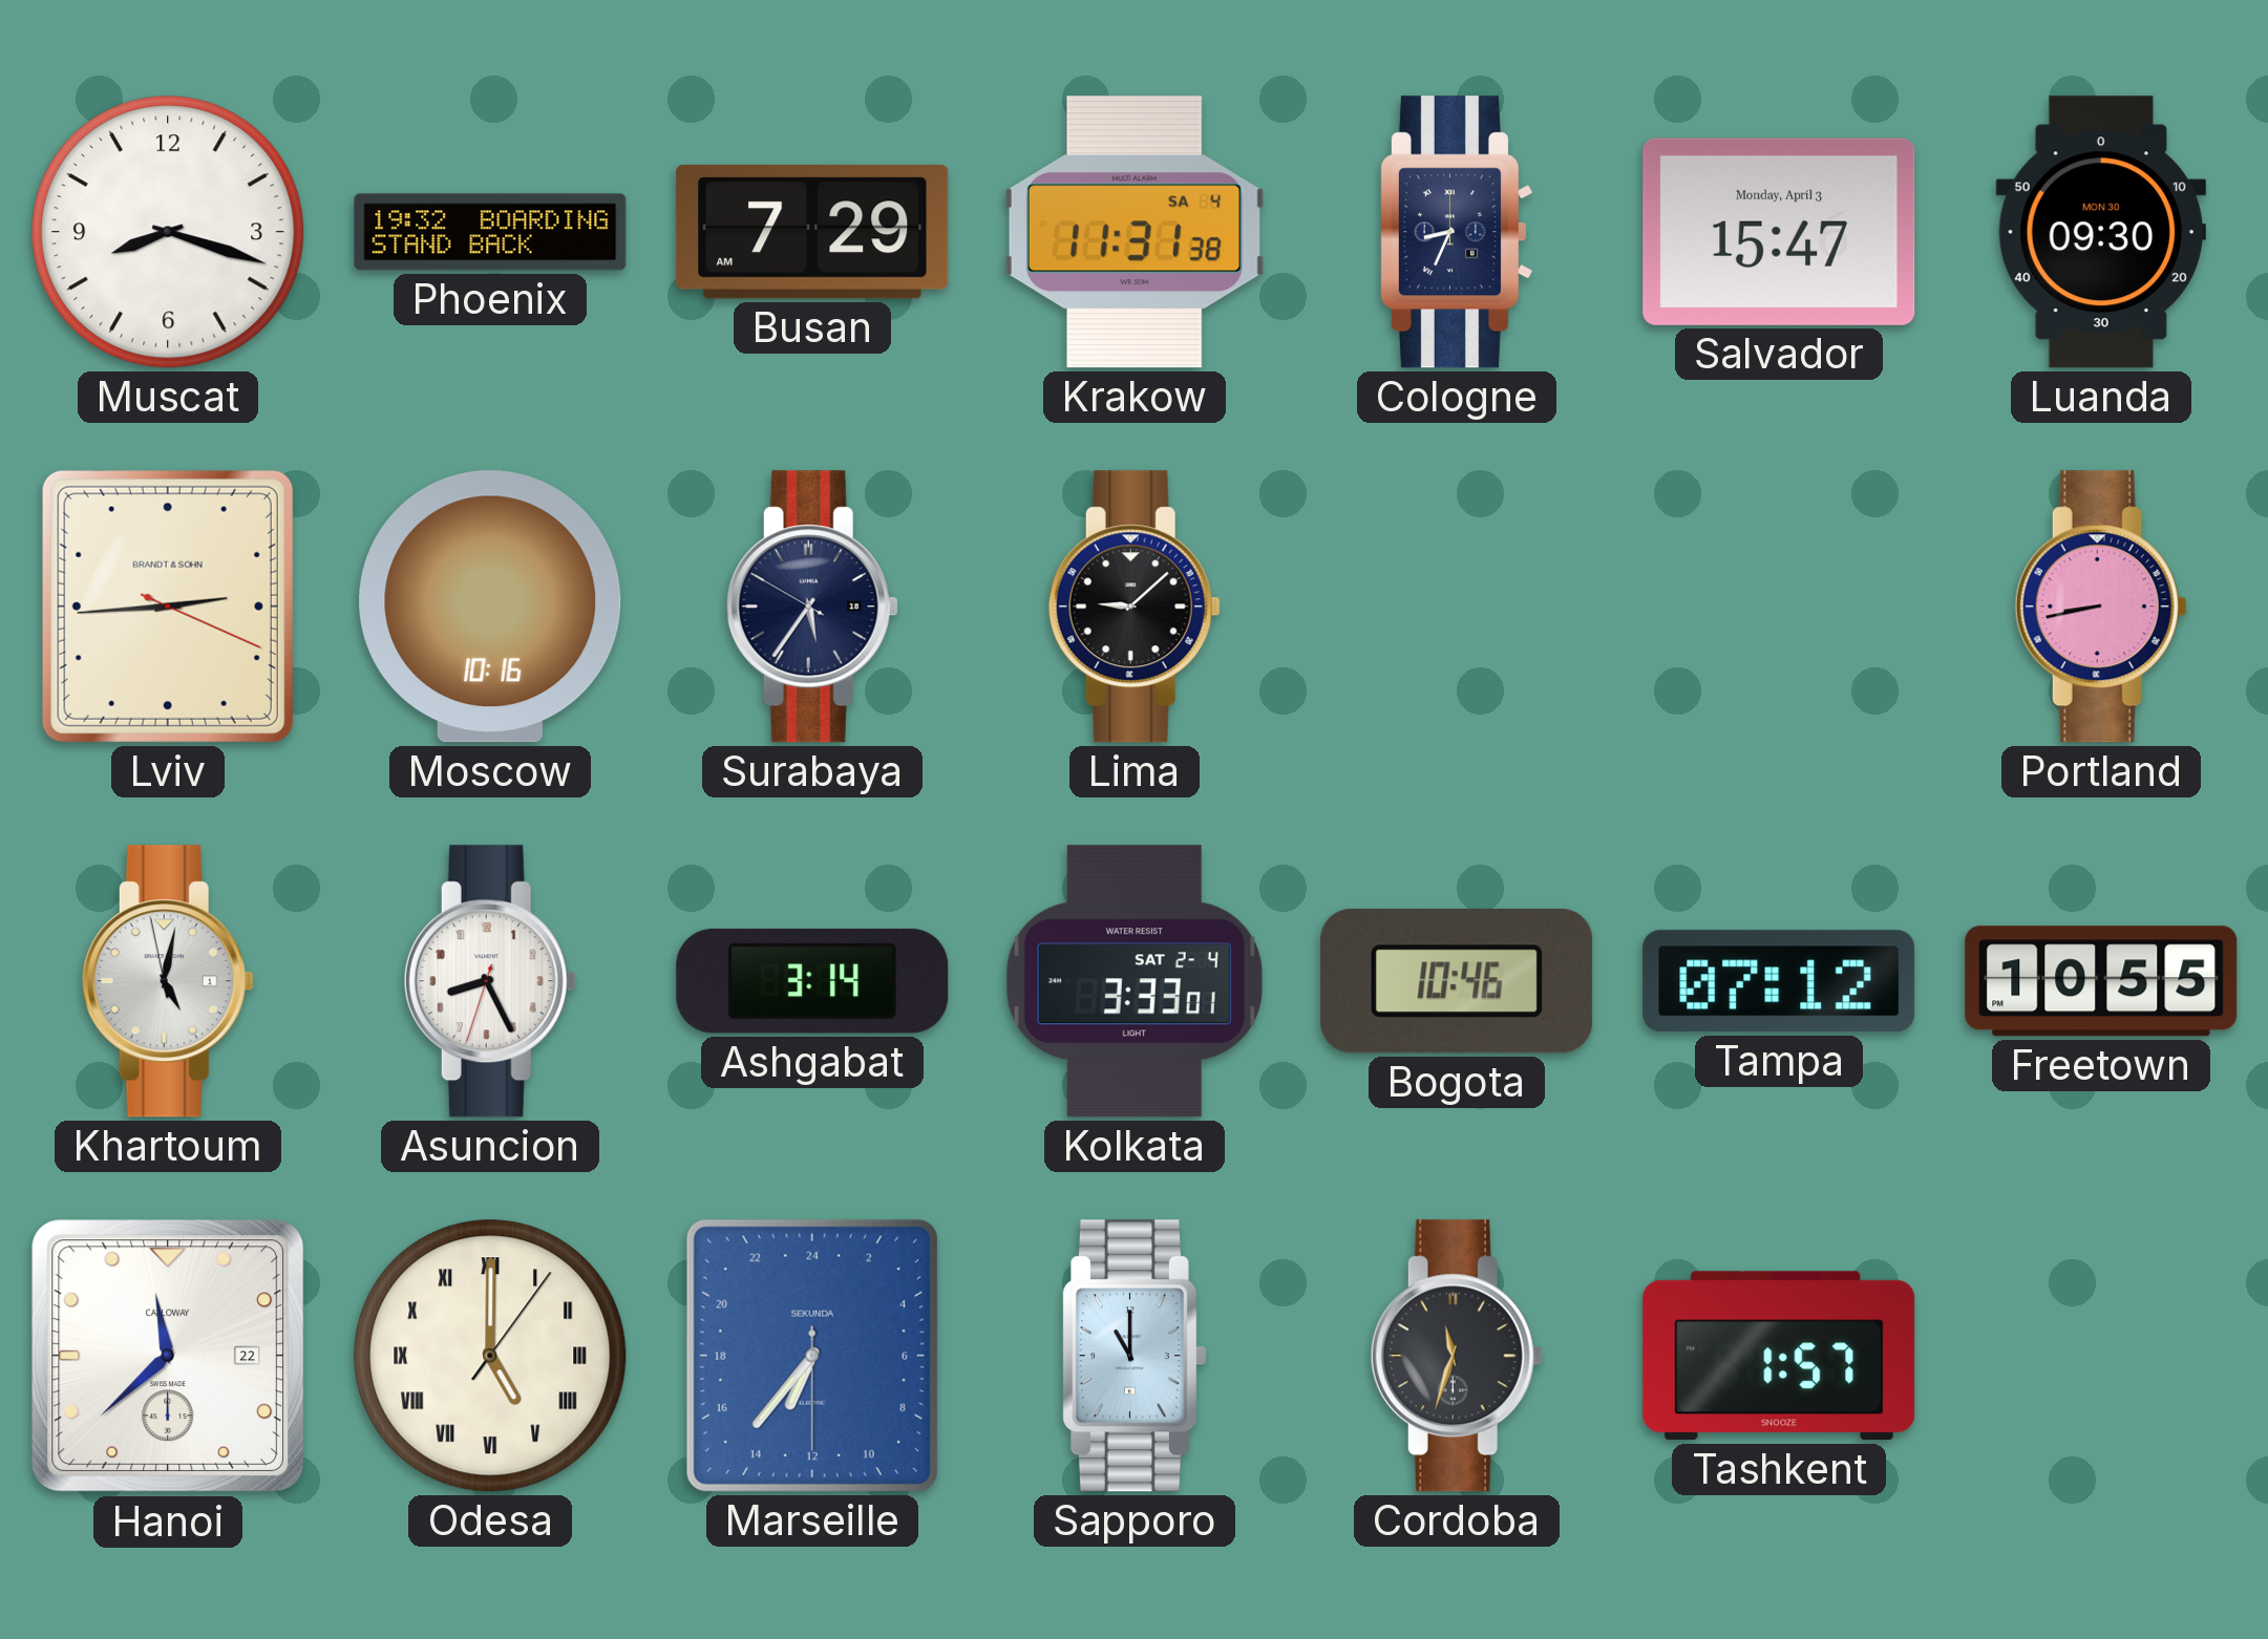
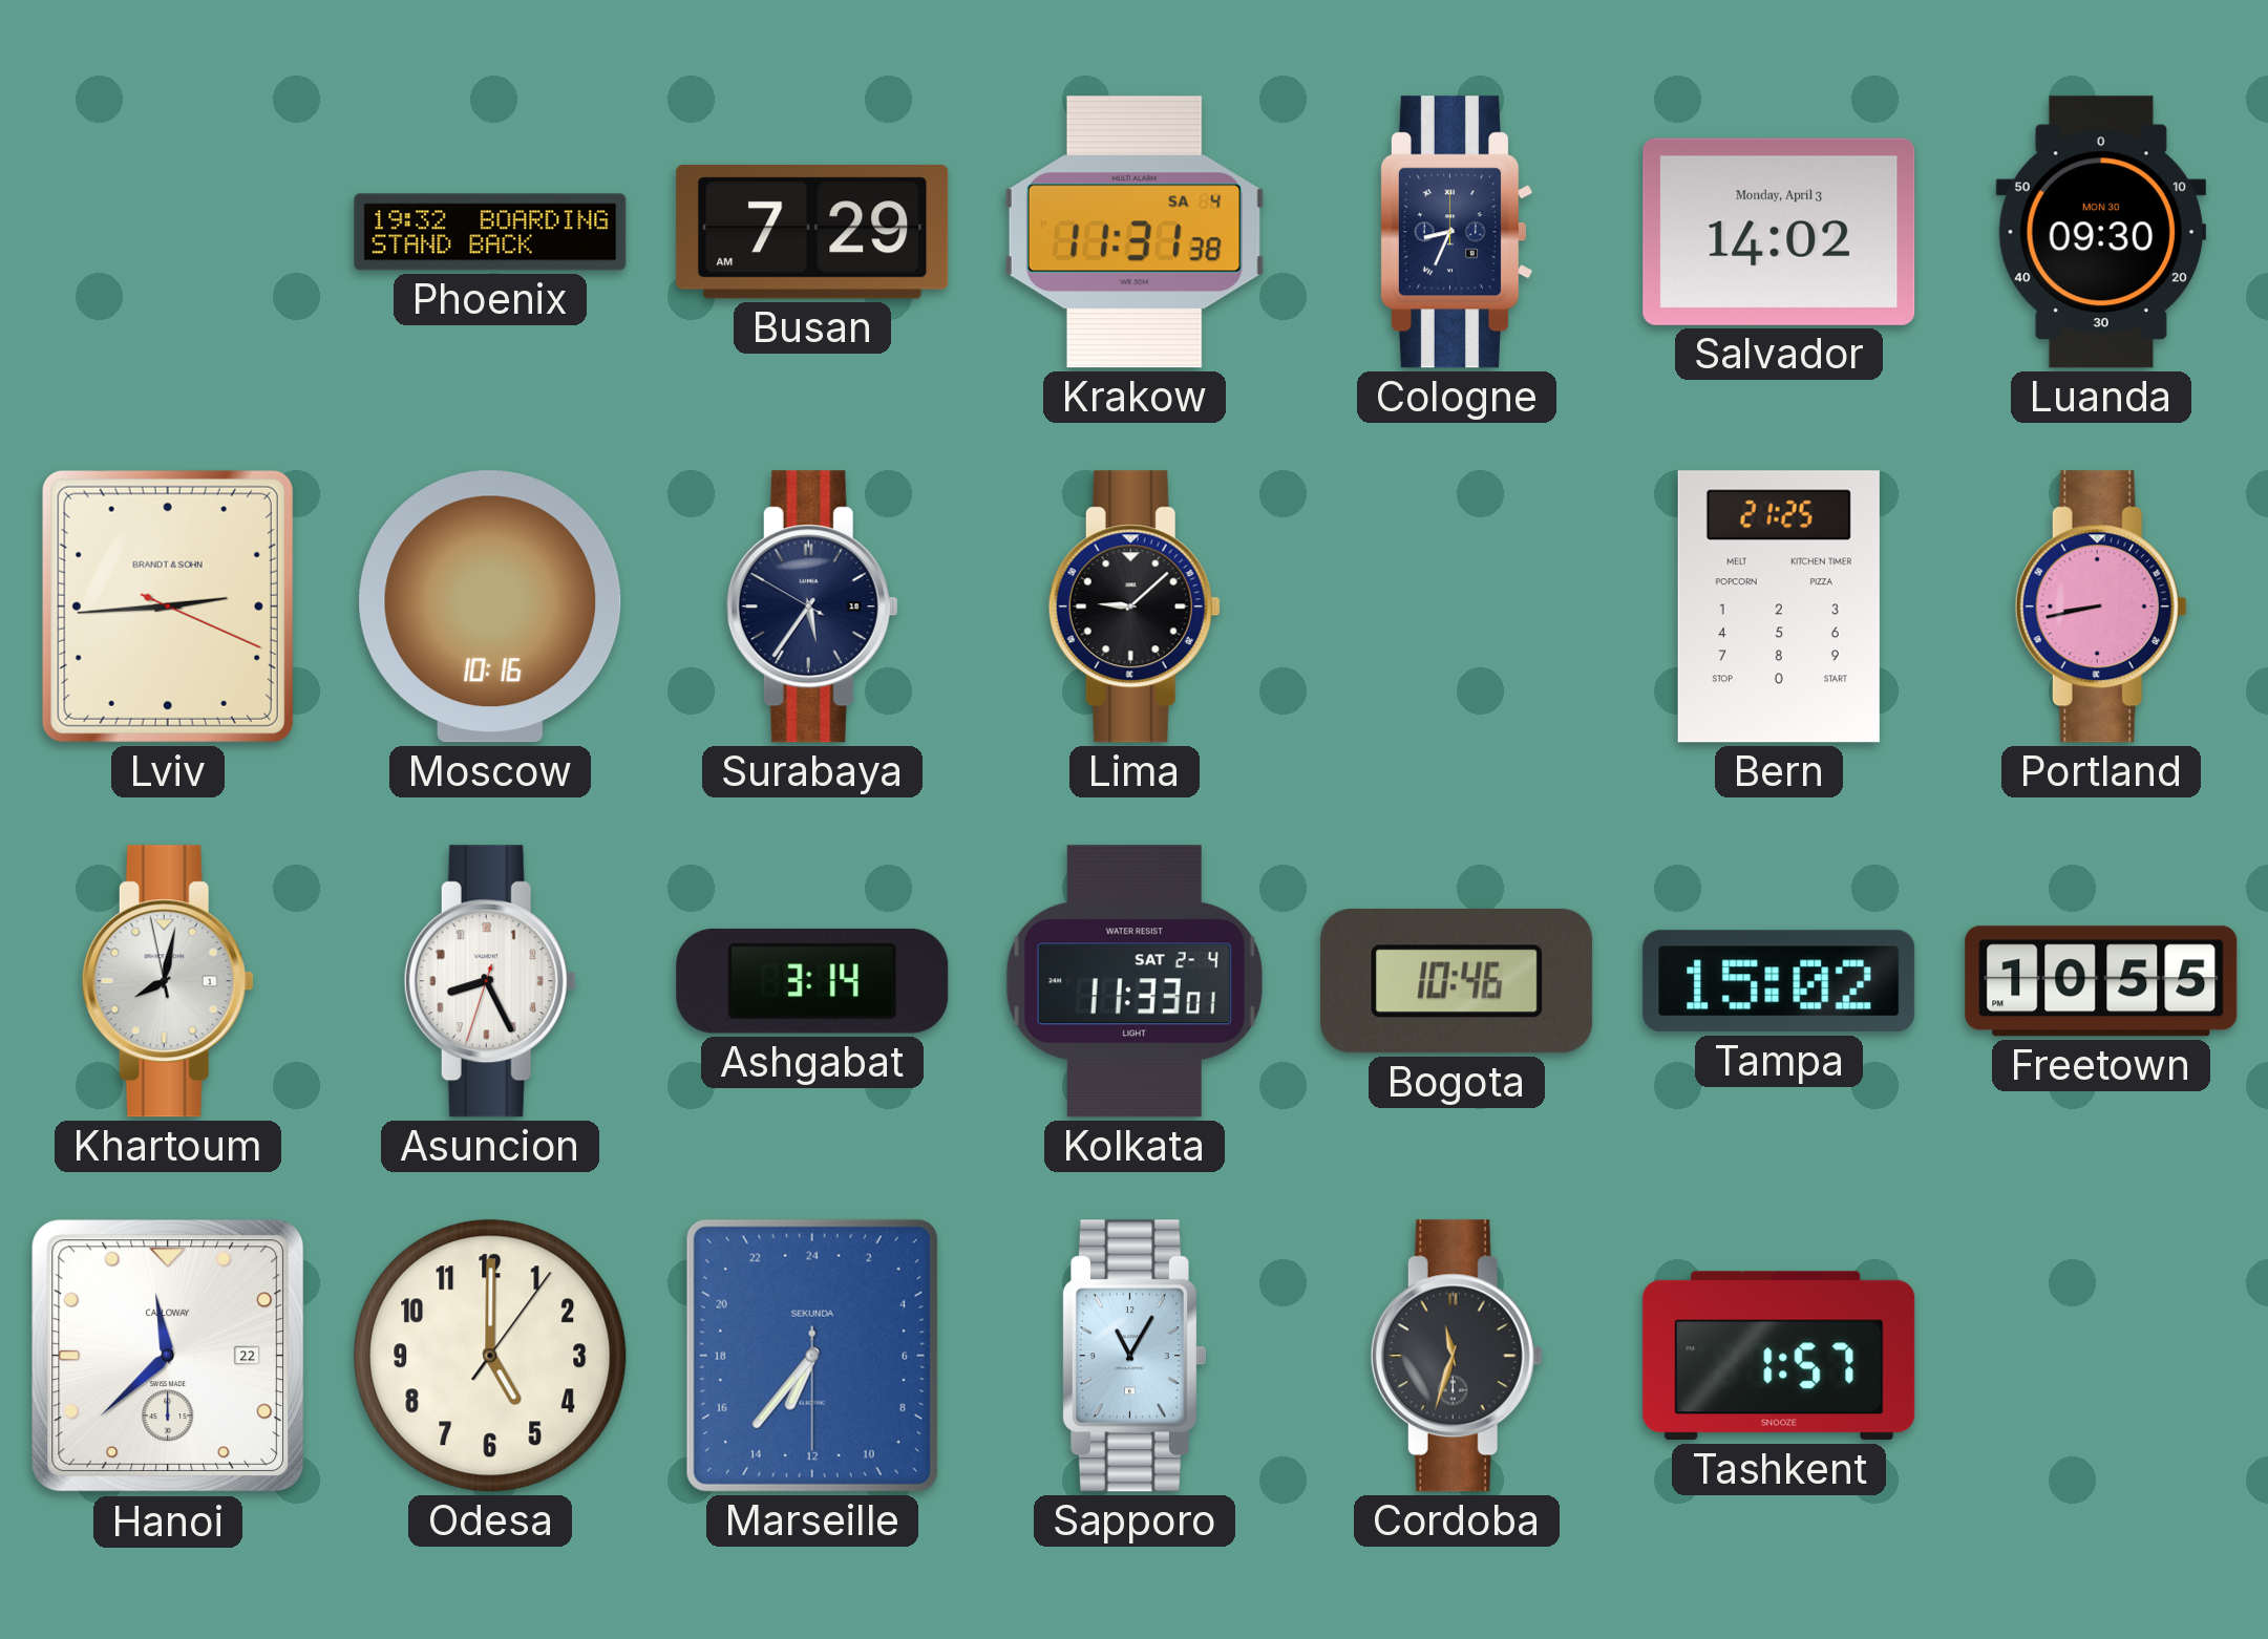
Muscat: 8:18 -> none
Salvador: 15:47 -> 14:02
Bern: none -> 21:25
Khartoum: 5:01 -> 8:01
Kolkata: 3:33 -> 11:33
Tampa: 07:12 -> 15:02
Odesa numerals: Roman -> Arabic
Sapporo: 11:00 -> 11:05
